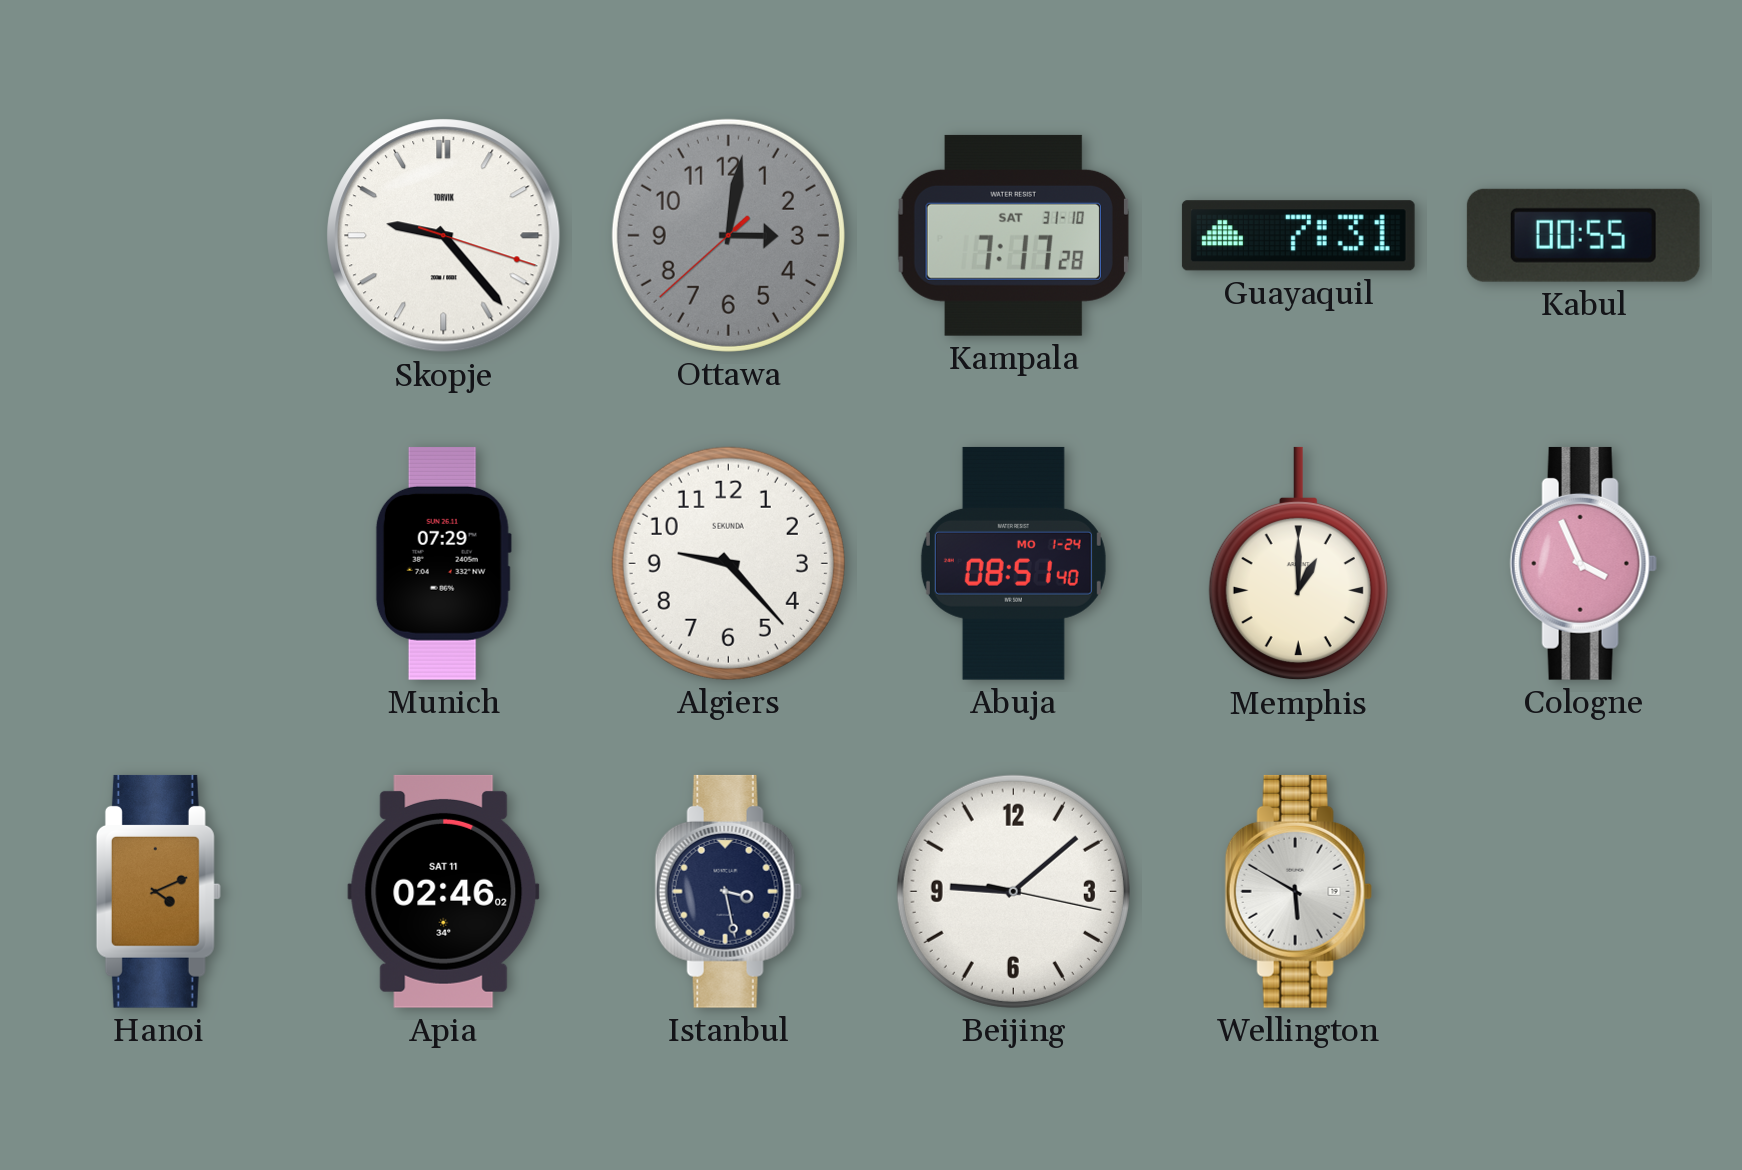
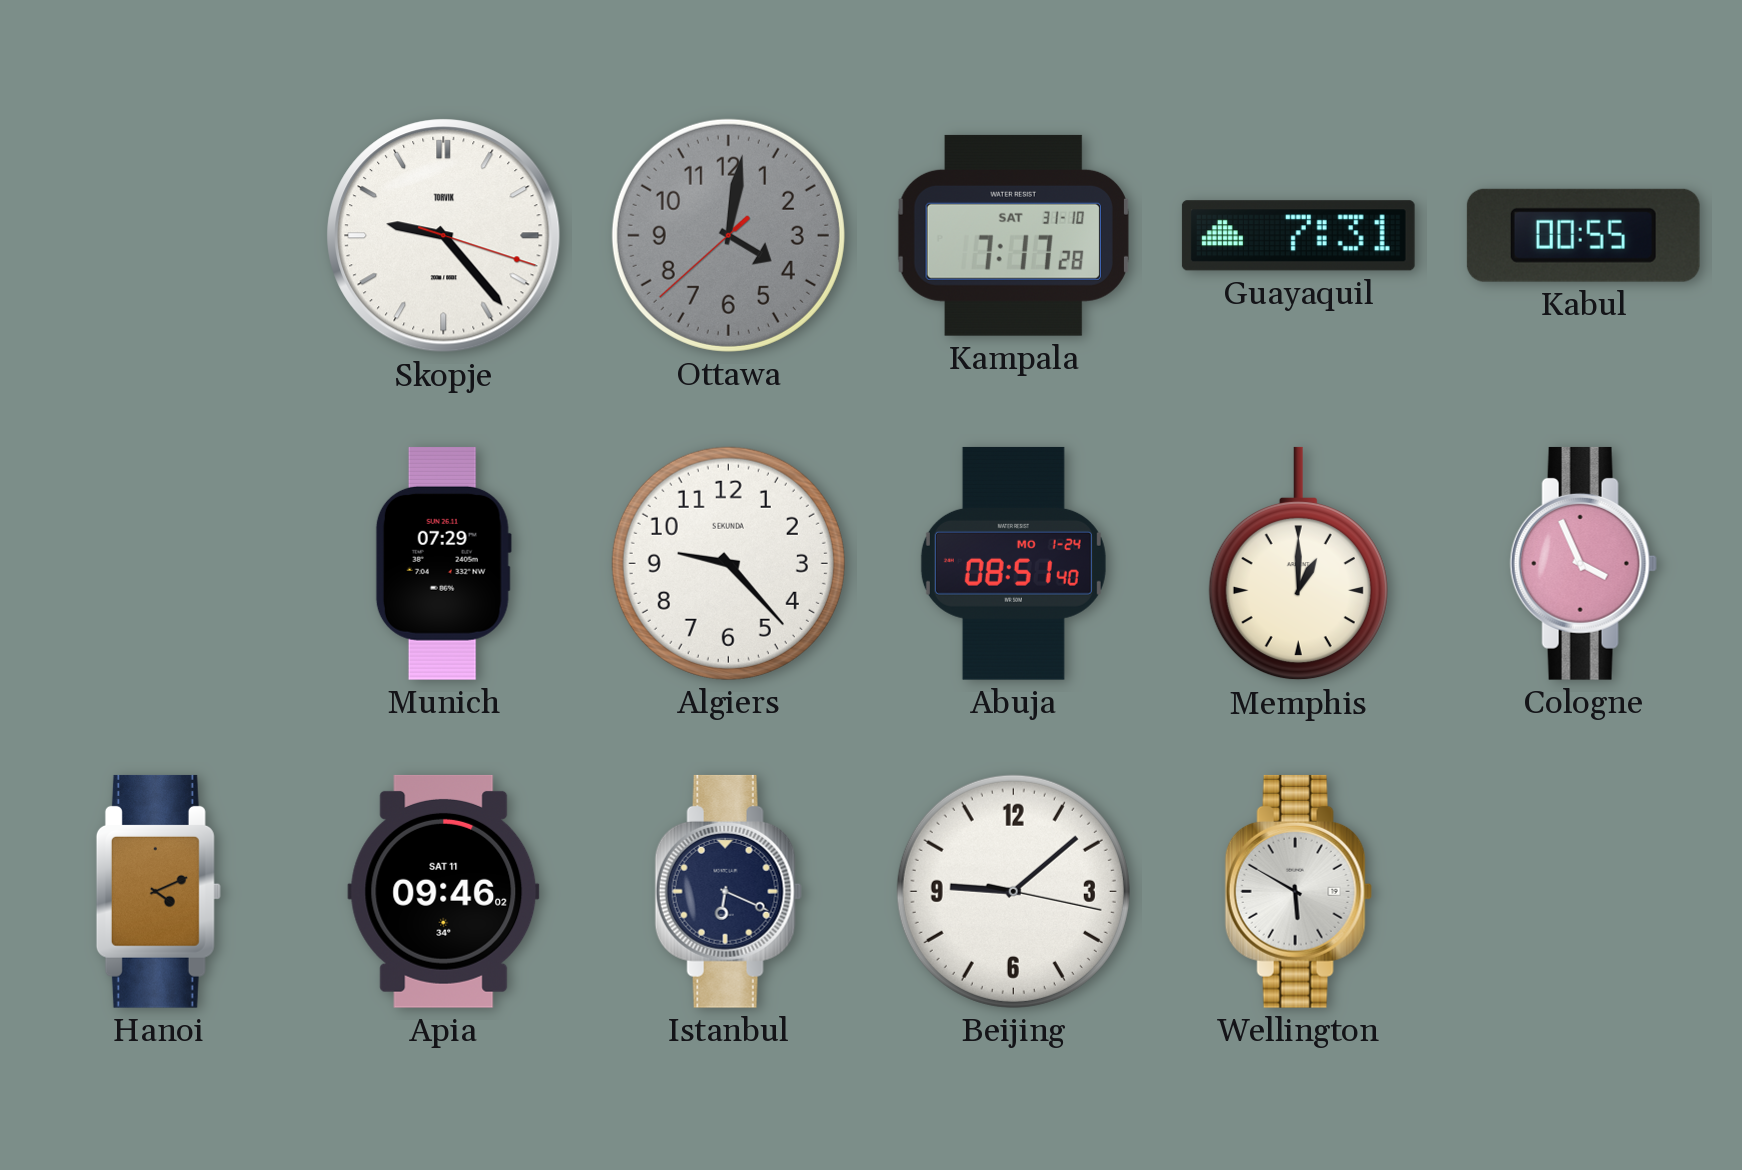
Ottawa: 3:01 -> 4:01
Apia: 02:46 -> 09:46
Istanbul: 3:28 -> 6:19
